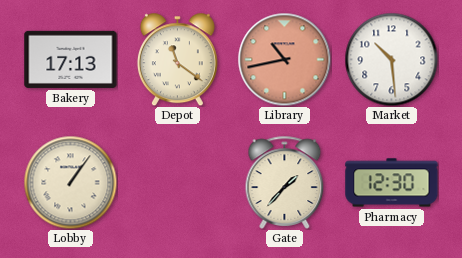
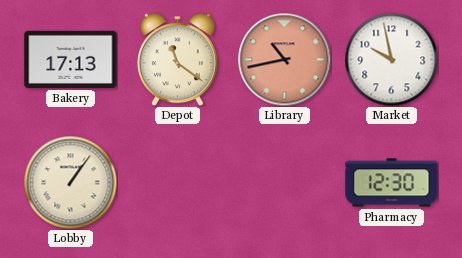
Market: 10:29 -> 9:58
Gate: 1:37 -> none
